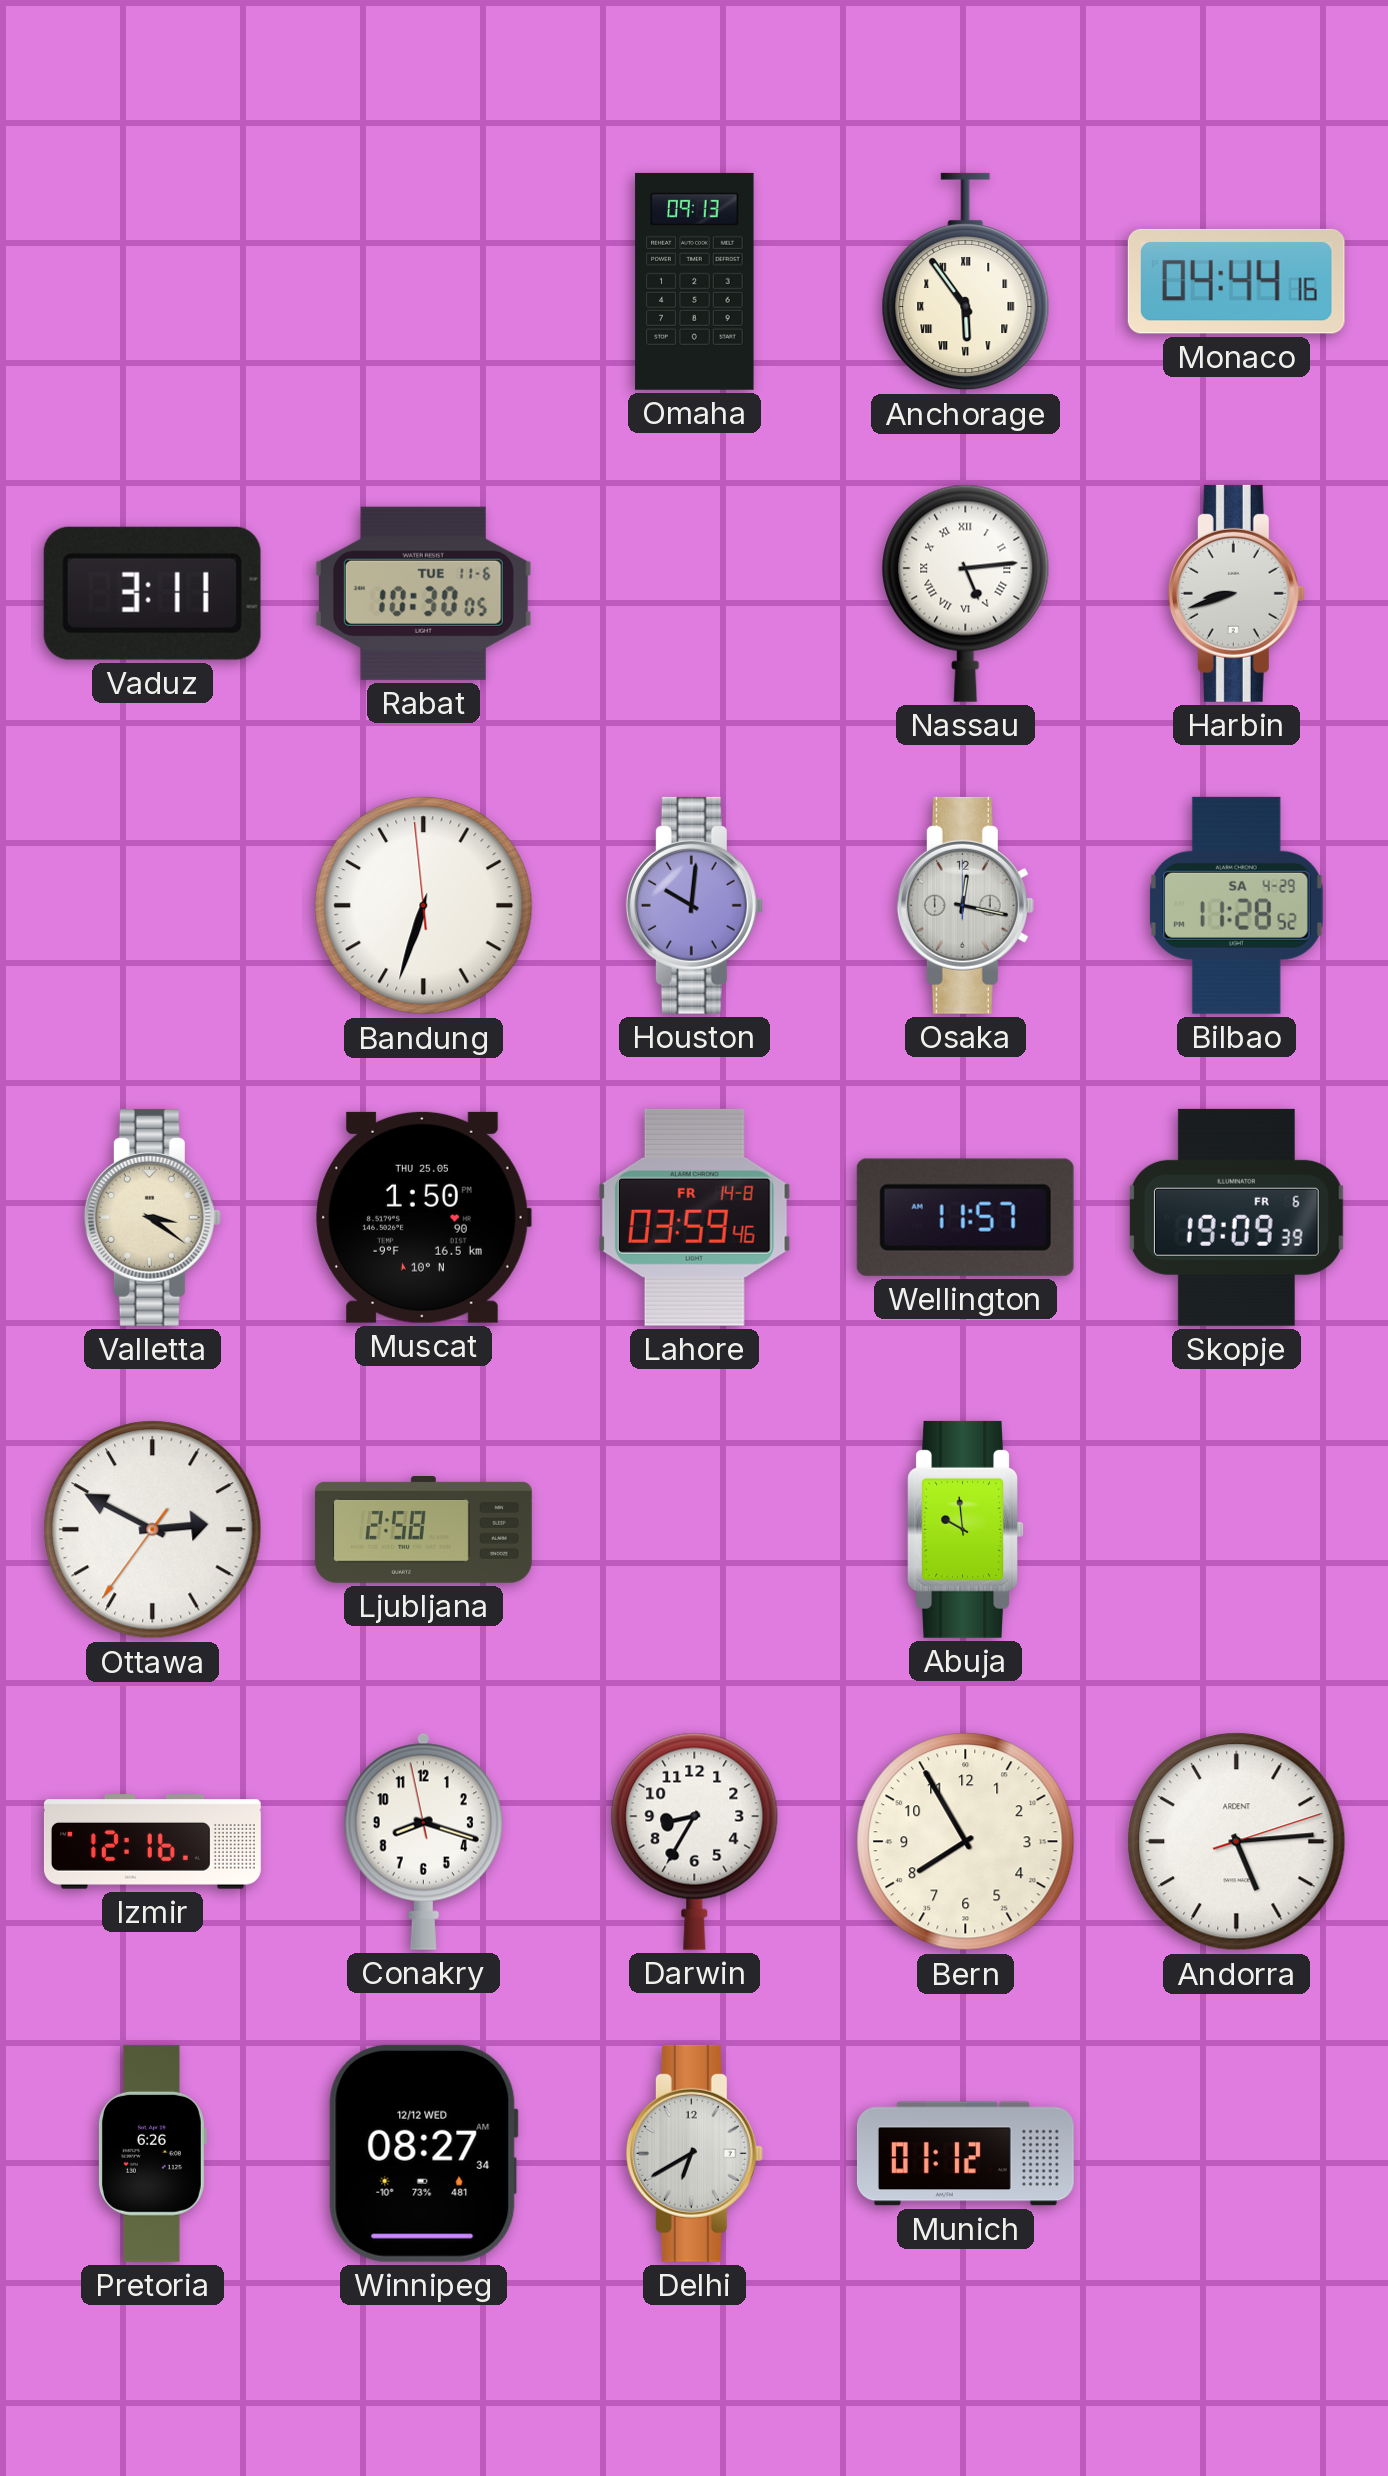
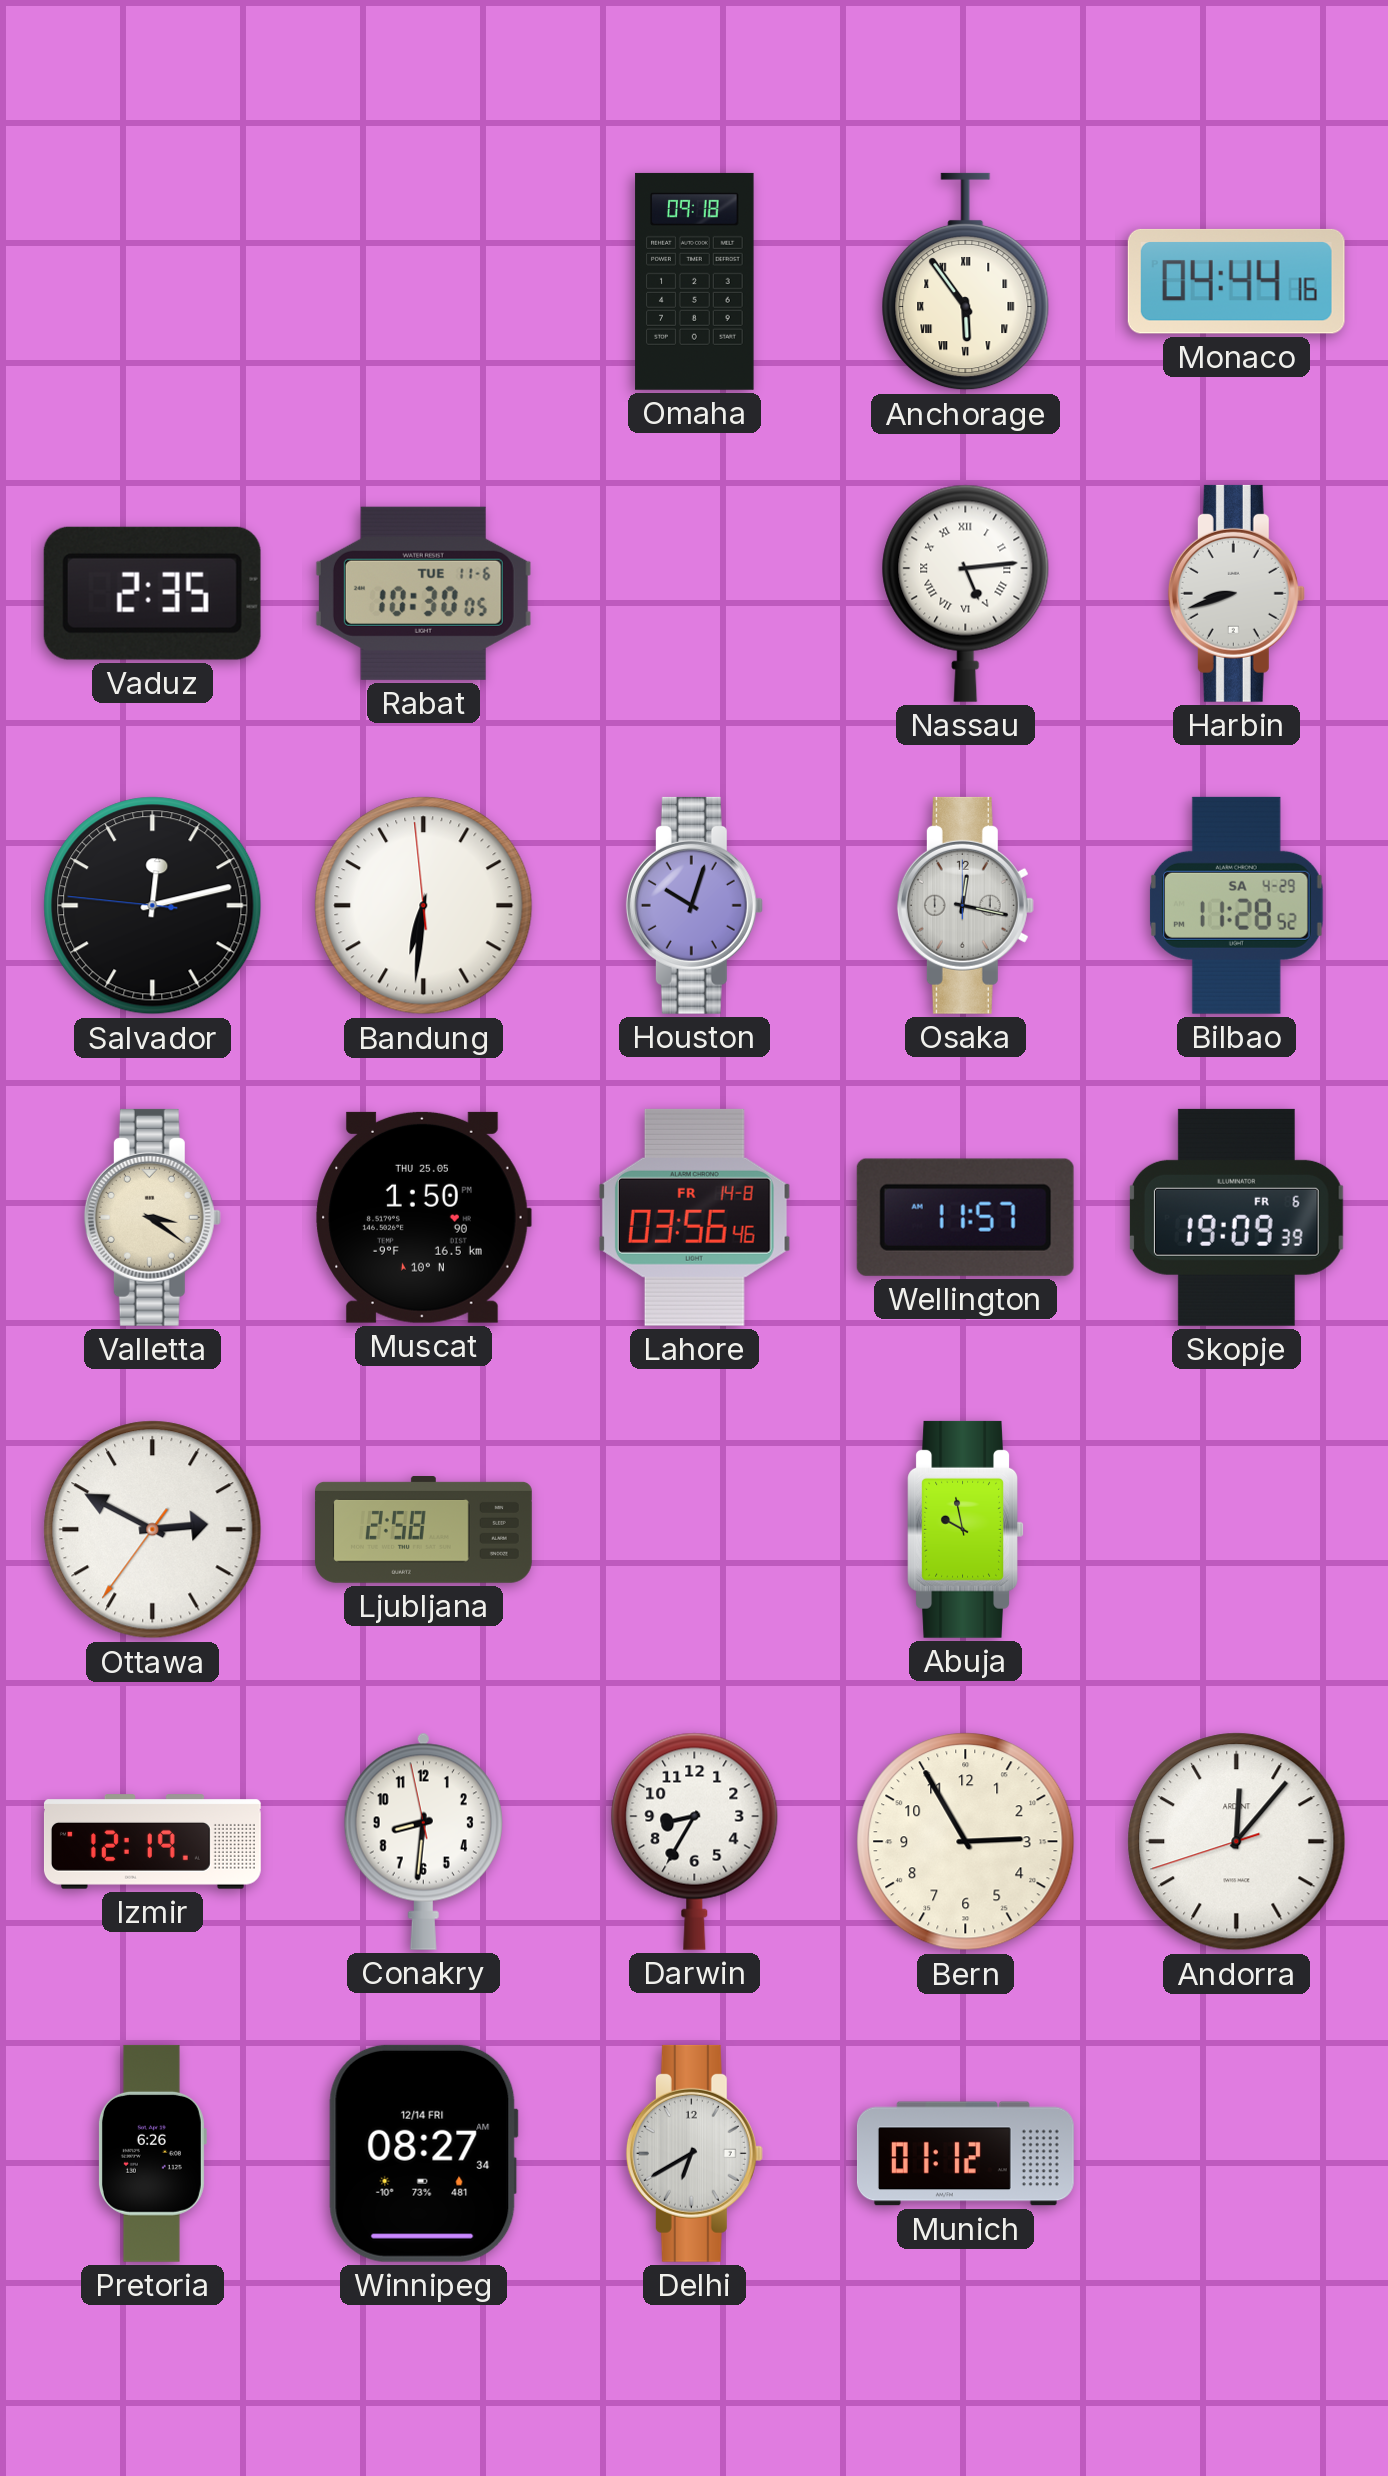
Omaha: 09:13 -> 09:18
Vaduz: 3:11 -> 2:35
Salvador: none -> 12:12
Bandung: 6:32 -> 6:30
Houston: 10:01 -> 10:03
Lahore: 03:59 -> 03:56
Abuja: 9:59 -> 9:58
Izmir: 12:16 -> 12:19
Conakry: 8:17 -> 8:30
Bern: 7:55 -> 2:55
Andorra: 5:14 -> 12:06
Winnipeg date: 12/12 WED -> 12/14 FRI
